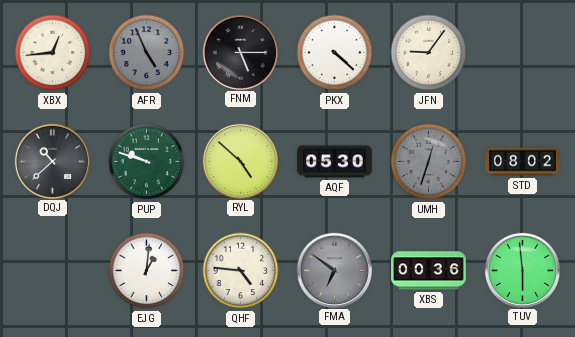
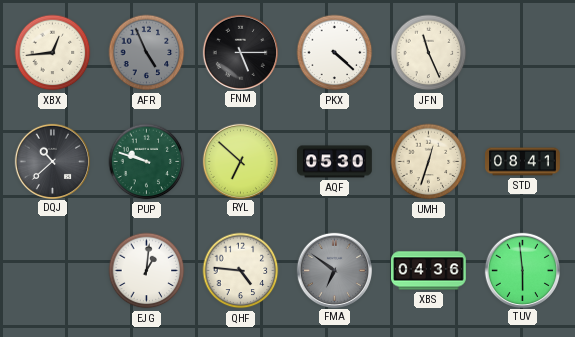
JFN: 9:06 -> 11:26
RYL: 4:52 -> 6:52
UMH dial: grey -> cream
STD: 08:02 -> 08:41
XBS: 00:36 -> 04:36
